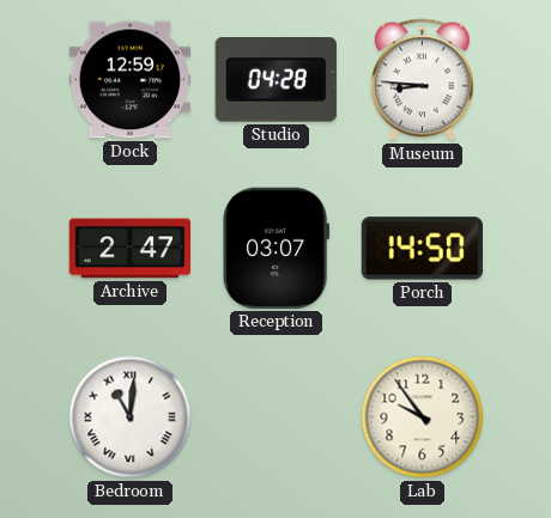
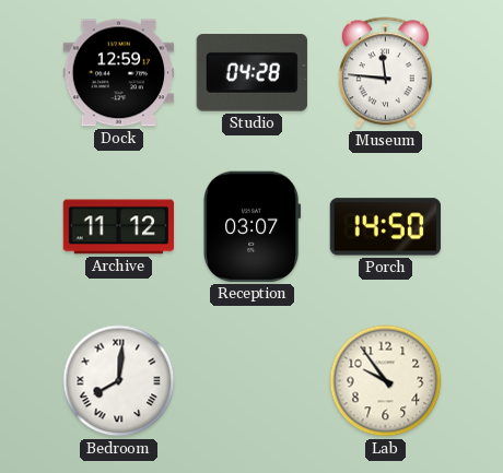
Museum: 8:46 -> 11:46
Archive: 2:47 -> 11:12
Bedroom: 11:01 -> 8:01
